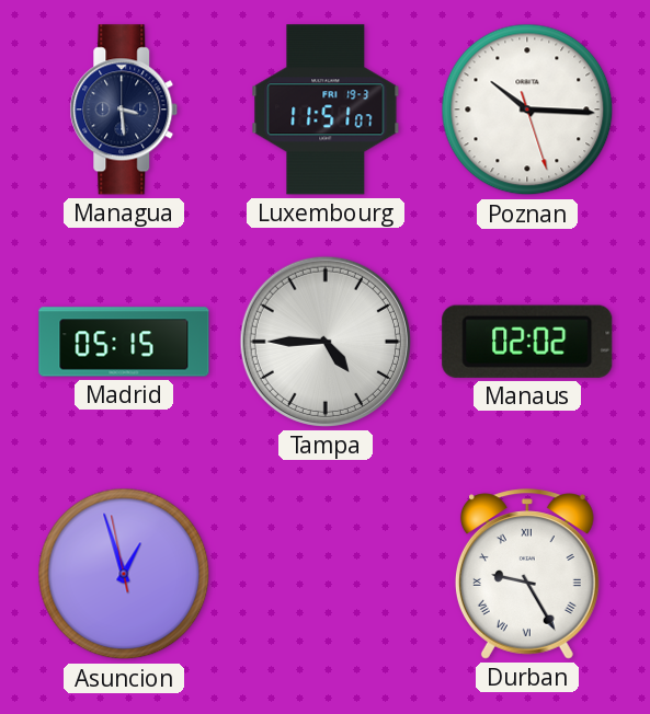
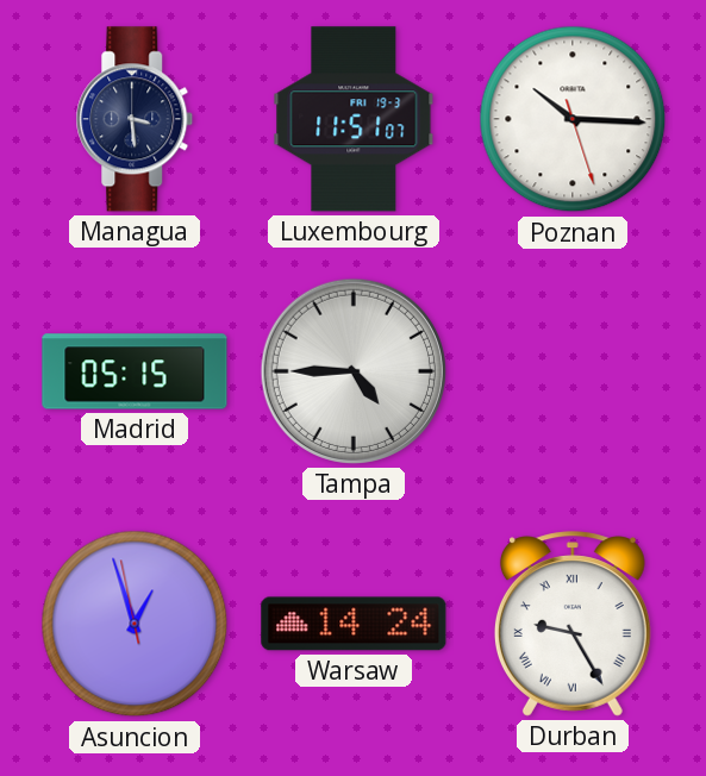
Manaus: 02:02 -> none
Warsaw: none -> 14:24
